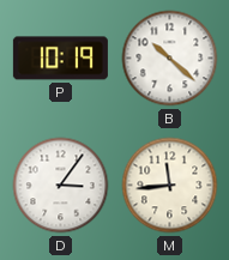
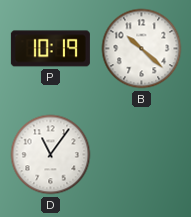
D: 3:06 -> 11:06
M: 11:44 -> none
